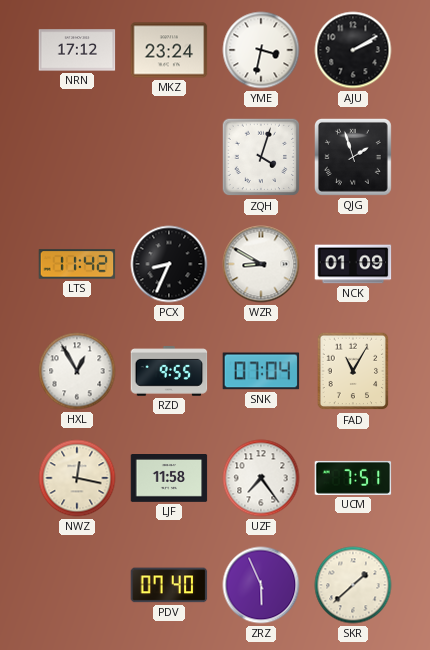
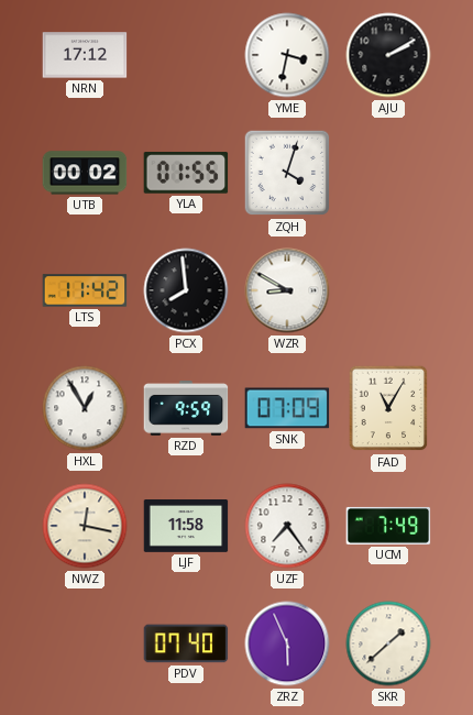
MKZ: 23:24 -> none
UTB: none -> 00:02
YLA: none -> 01:55
QJG: 1:57 -> none
PCX: 8:34 -> 7:59
NCK: 01:09 -> none
RZD: 9:55 -> 9:59
SNK: 07:04 -> 07:09
UCM: 7:51 -> 7:49
